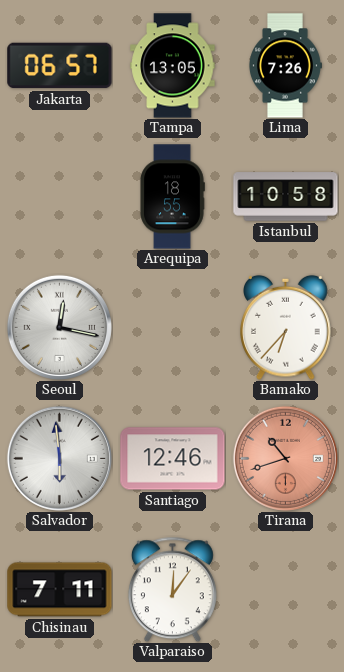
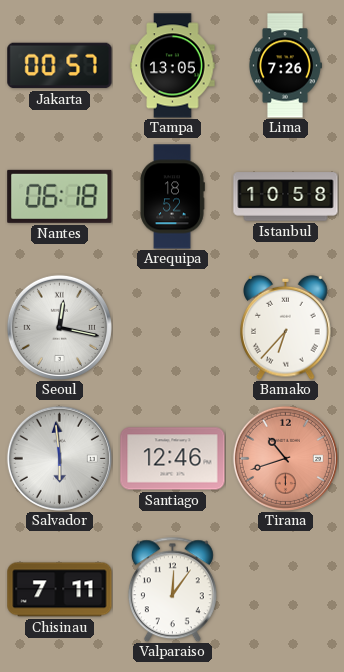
Jakarta: 06:57 -> 00:57
Nantes: none -> 06:18
Arequipa: 18:55 -> 18:52
